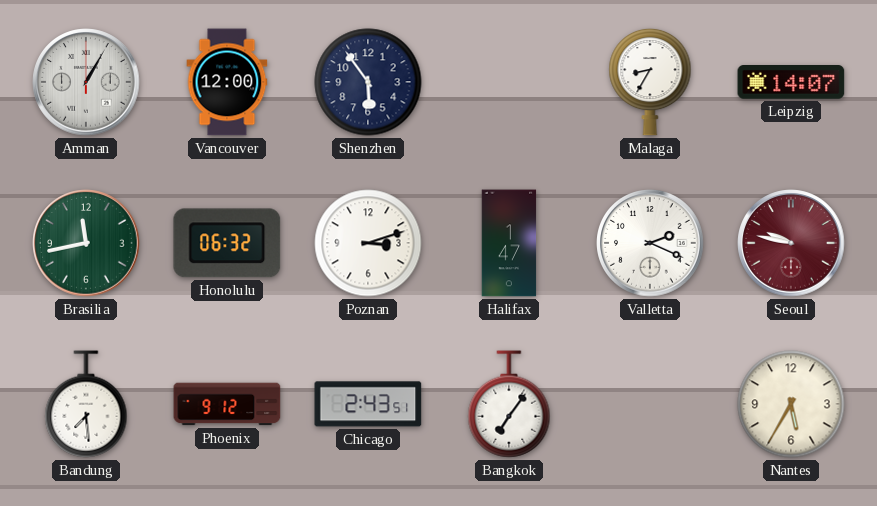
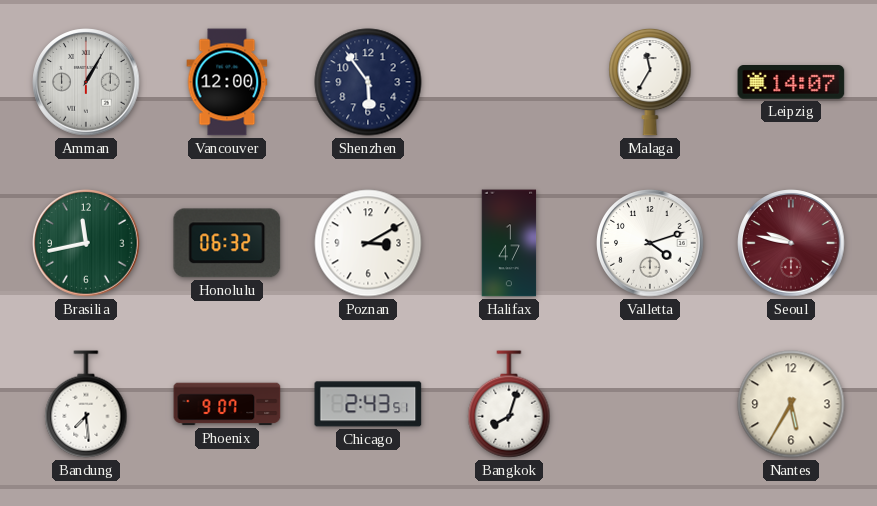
Malaga: 8:35 -> 11:35
Poznan: 3:12 -> 3:10
Valletta: 2:19 -> 4:12
Phoenix: 9:12 -> 9:07
Bangkok: 7:06 -> 8:03
